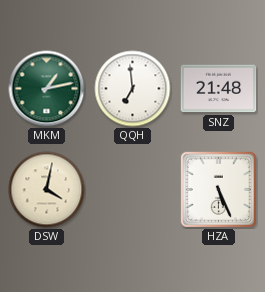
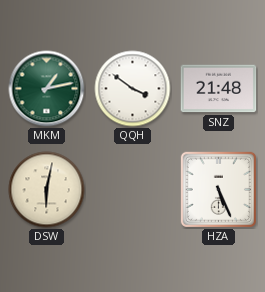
QQH: 6:59 -> 3:51
DSW: 4:02 -> 6:02
